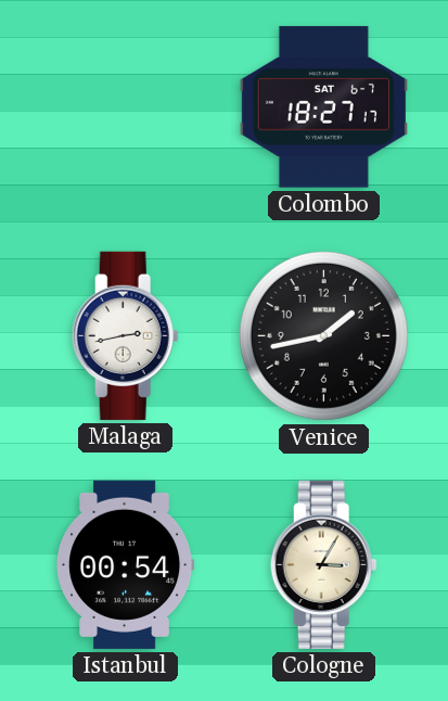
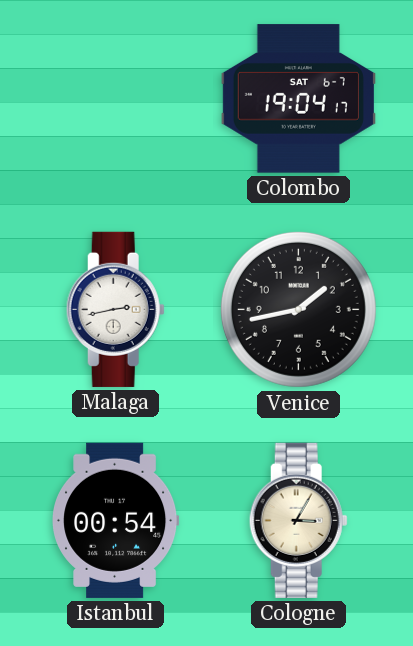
Colombo: 18:27 -> 19:04
